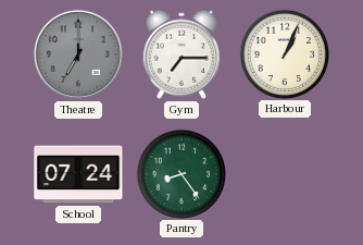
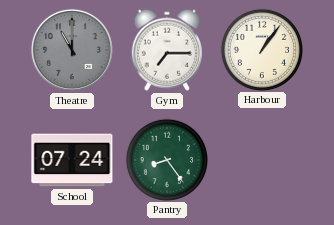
Theatre: 7:00 -> 11:00
Harbour: 1:04 -> 1:06
